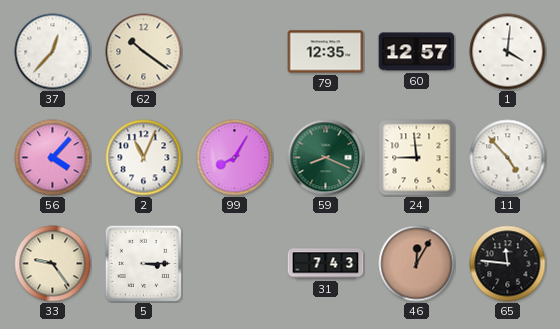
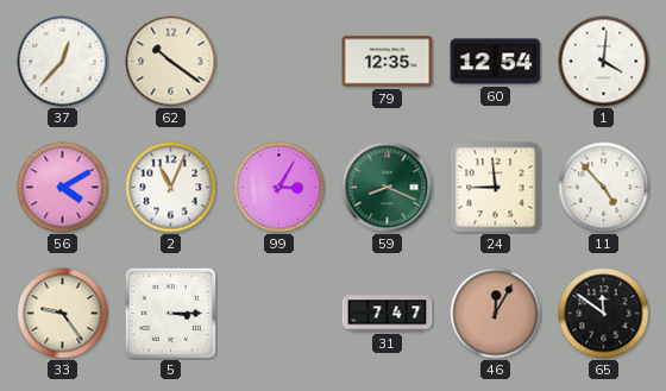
60: 12:57 -> 12:54
56: 4:07 -> 4:10
99: 8:05 -> 3:05
31: 7:43 -> 7:47
65: 11:46 -> 11:51
